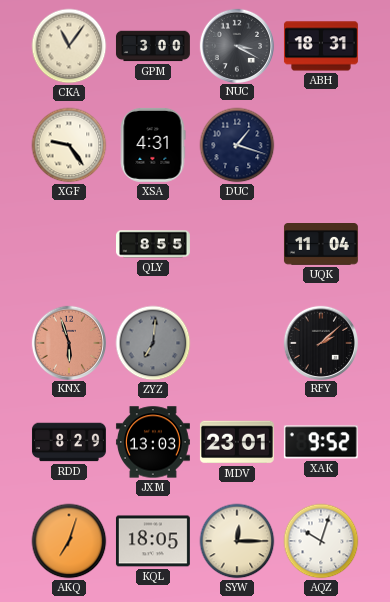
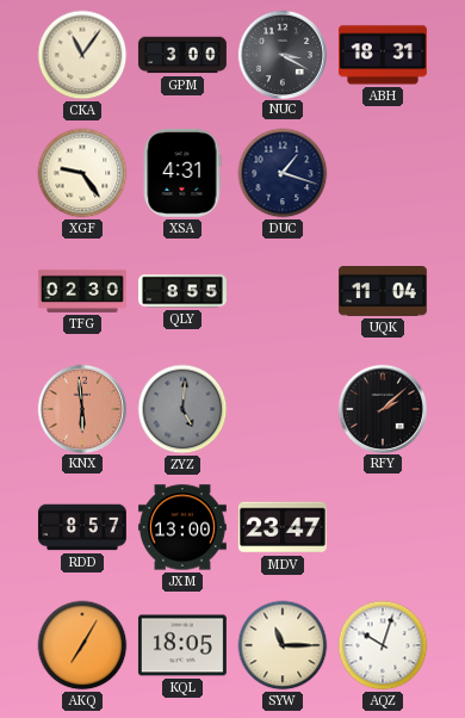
TFG: none -> 02:30
KNX: 5:57 -> 5:59
ZYZ: 7:01 -> 5:01
RDD: 8:29 -> 8:57
JXM: 13:03 -> 13:00
MDV: 23:01 -> 23:47
XAK: 9:52 -> none
AKQ: 7:03 -> 7:05
SYW: 12:15 -> 11:15
